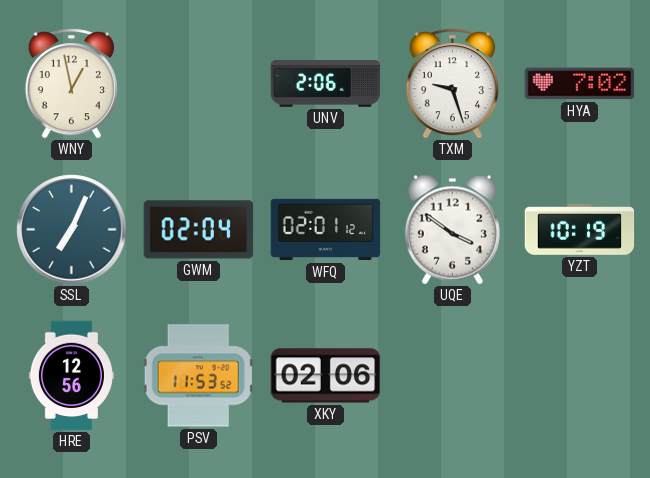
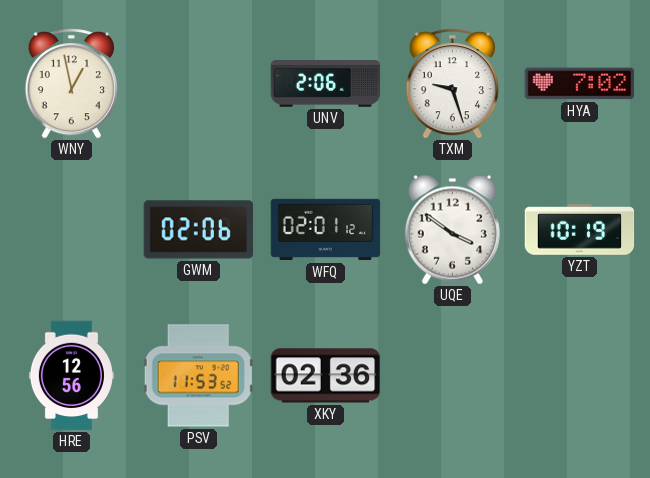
SSL: 7:04 -> none
GWM: 02:04 -> 02:06
XKY: 02:06 -> 02:36
